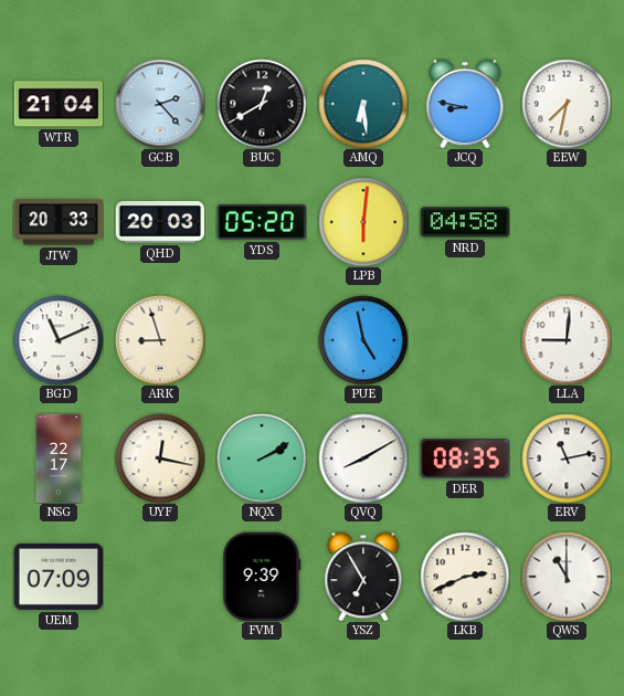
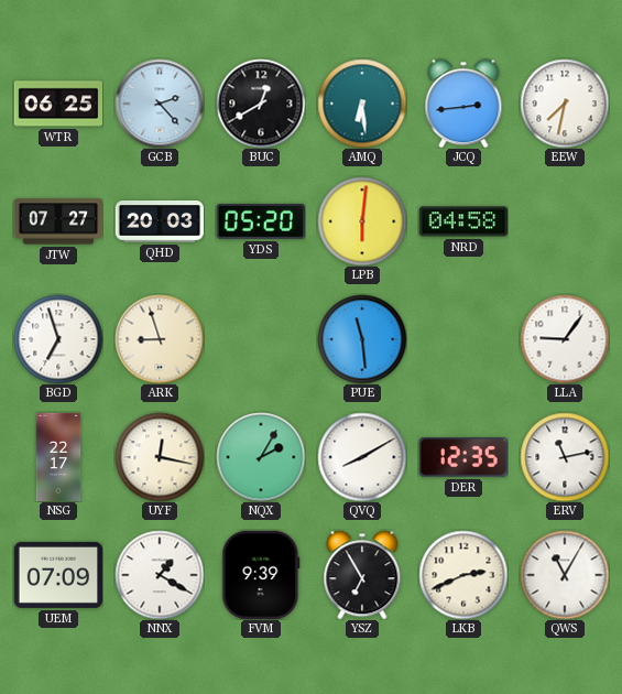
WTR: 21:04 -> 06:25
JCQ: 8:47 -> 2:44
JTW: 20:33 -> 07:27
BGD: 11:11 -> 6:57
PUE: 4:58 -> 11:29
LLA: 9:01 -> 9:06
NQX: 2:10 -> 2:05
DER: 08:35 -> 12:35
NNX: none -> 1:20
QWS: 11:00 -> 11:05
